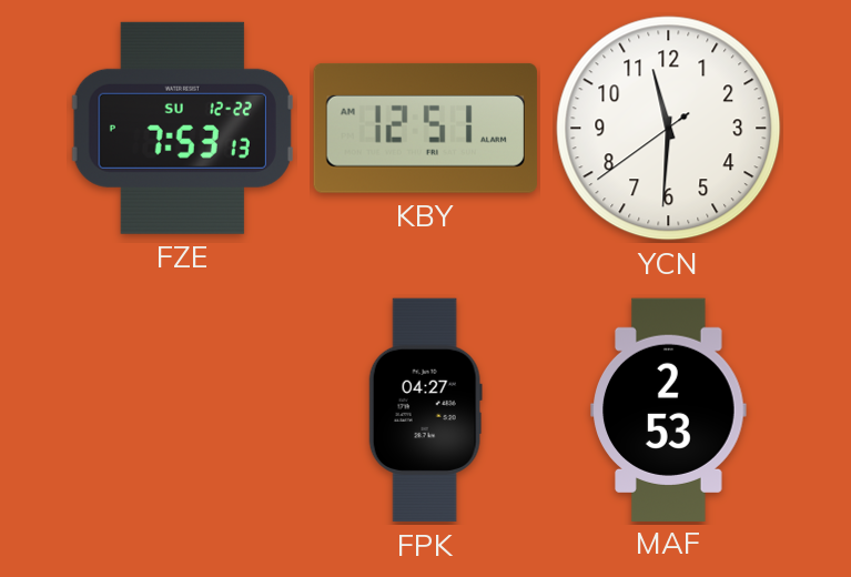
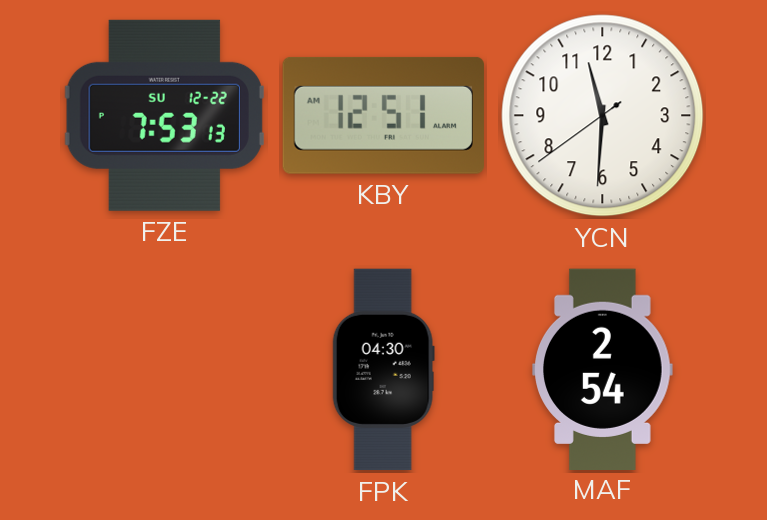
FPK: 04:27 -> 04:30
MAF: 2:53 -> 2:54
